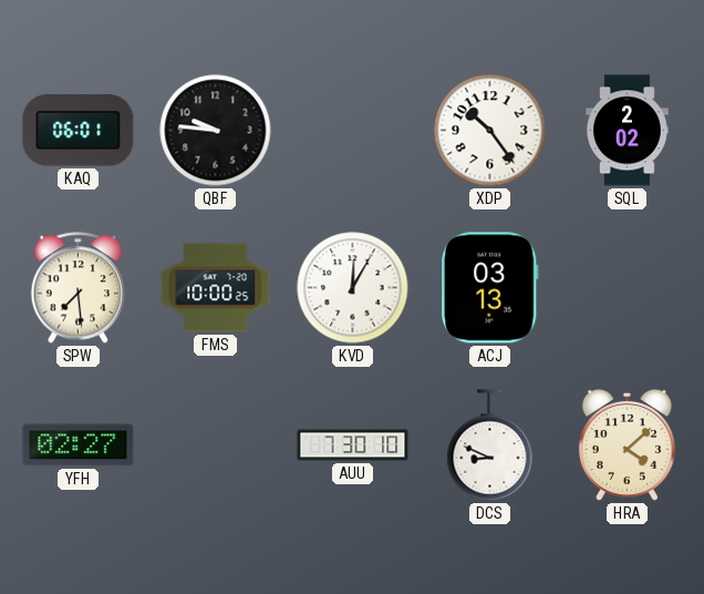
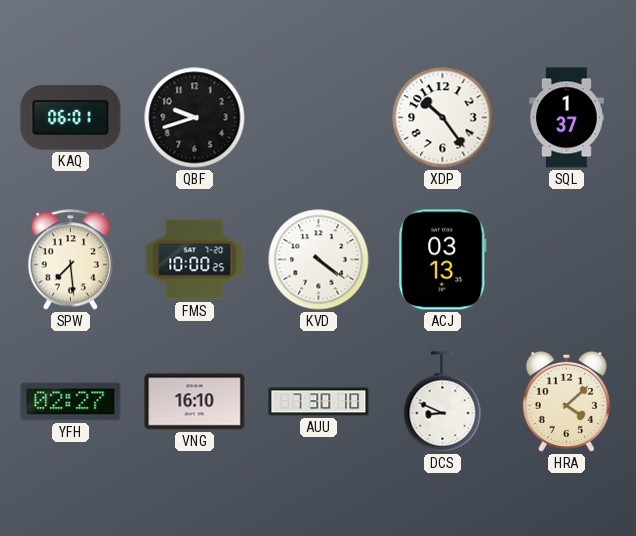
QBF: 9:46 -> 9:42
SQL: 2:02 -> 1:37
KVD: 12:05 -> 4:21
VNG: none -> 16:10
